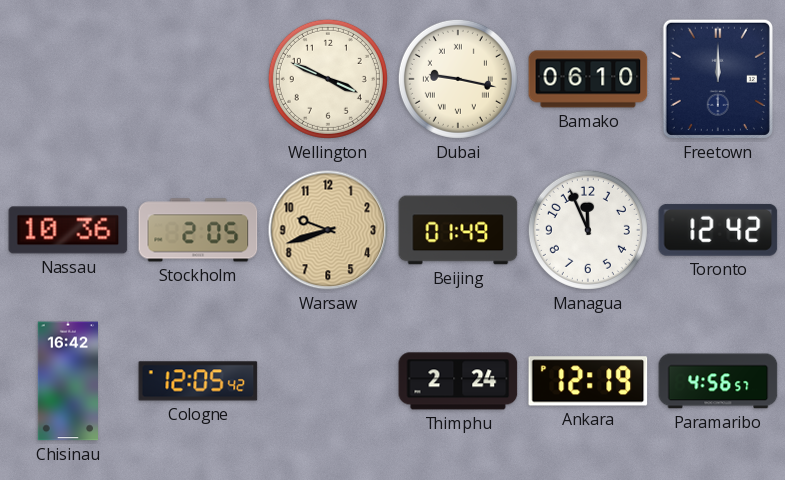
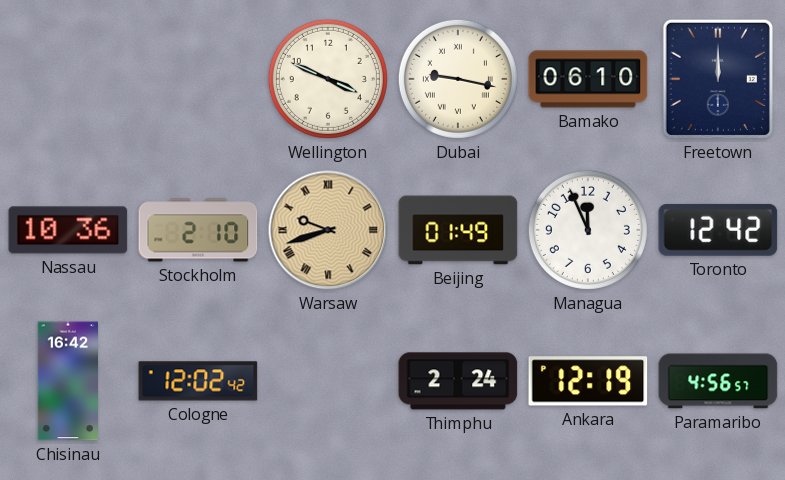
Stockholm: 2:05 -> 2:10
Warsaw numerals: Arabic -> Roman
Cologne: 12:05 -> 12:02
